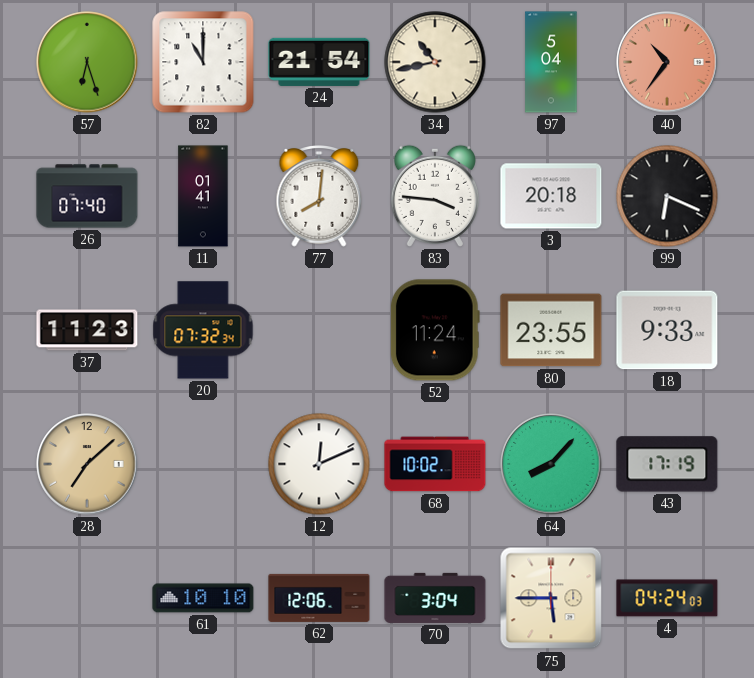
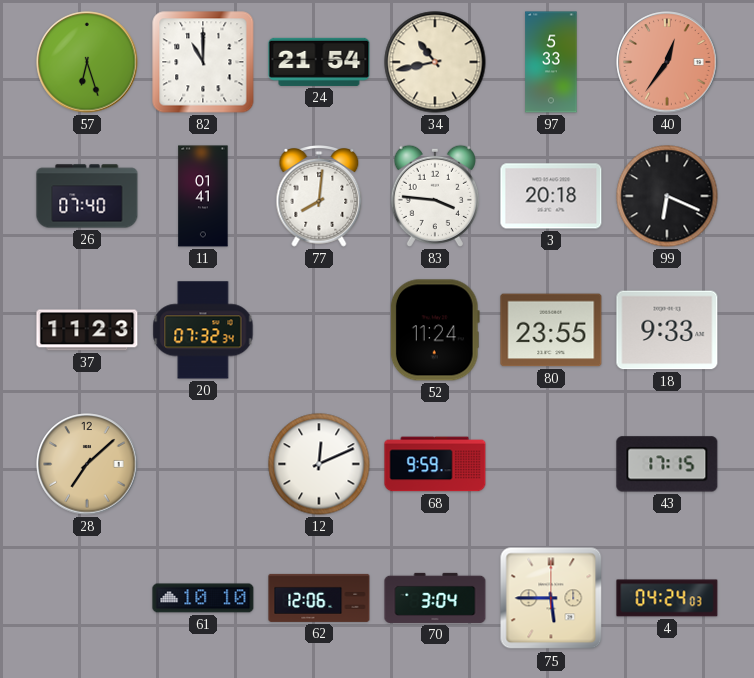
97: 5:04 -> 5:33
40: 10:36 -> 12:36
68: 10:02 -> 9:59
64: 8:07 -> none
43: 17:19 -> 17:15
